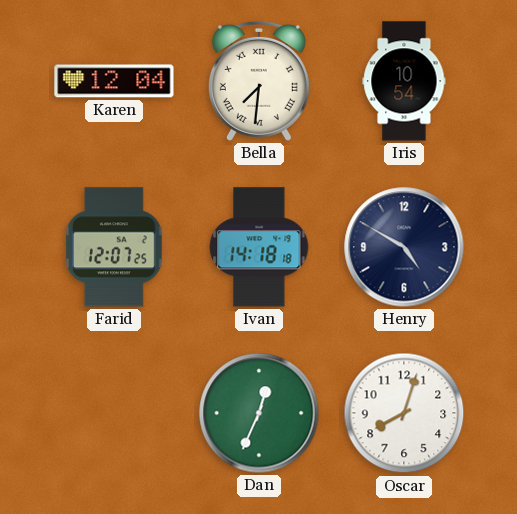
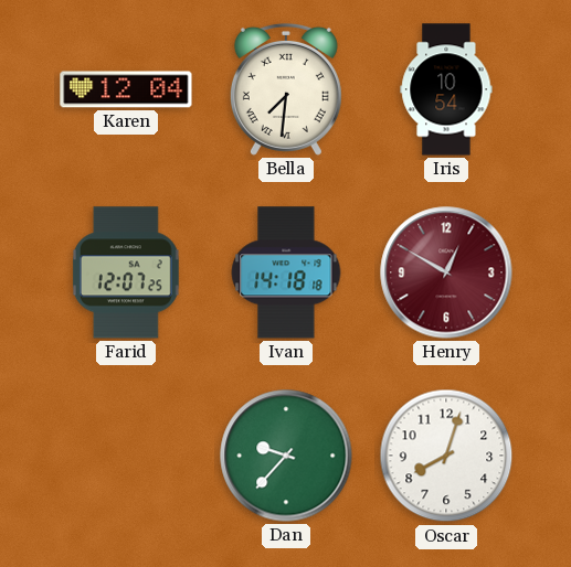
Henry: 4:50 -> 12:50
Henry dial: navy -> burgundy
Dan: 12:34 -> 9:37
